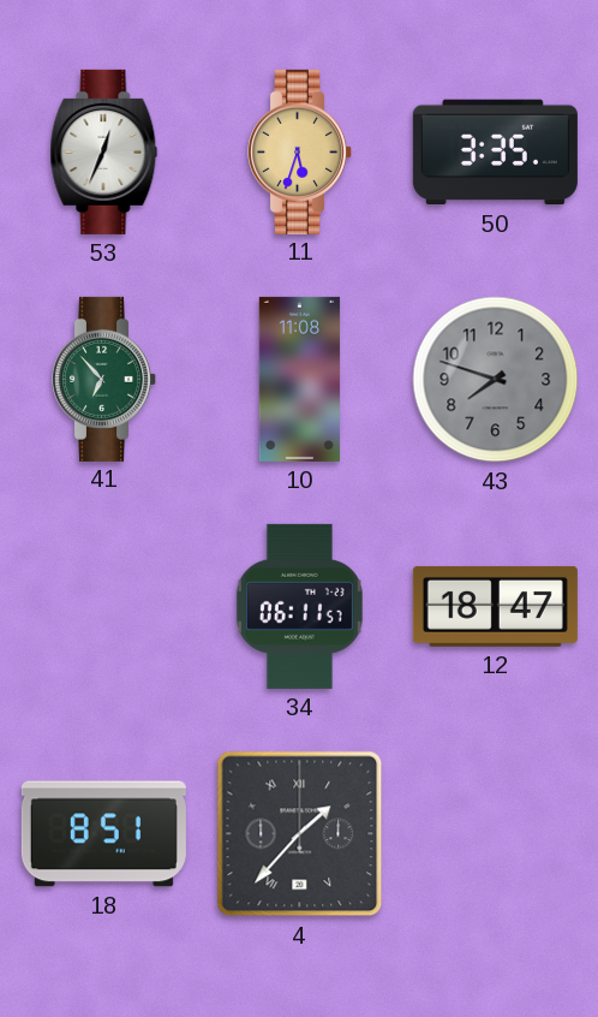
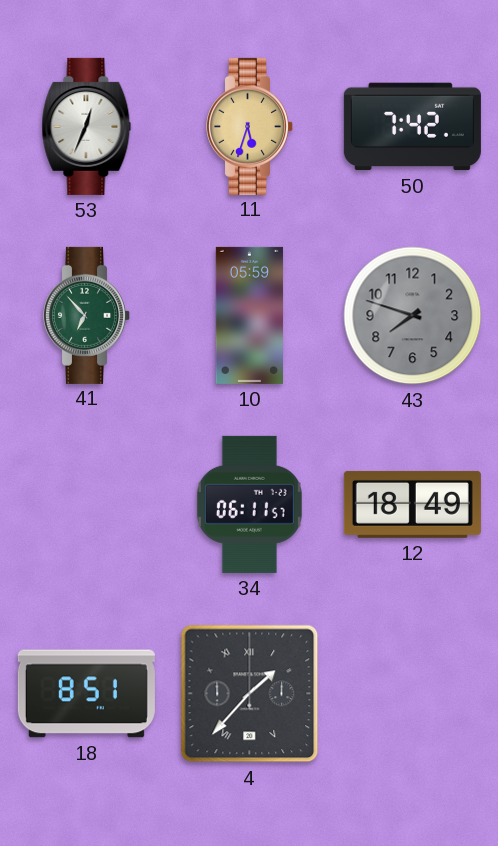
50: 3:35 -> 7:42
10: 11:08 -> 05:59
12: 18:47 -> 18:49
